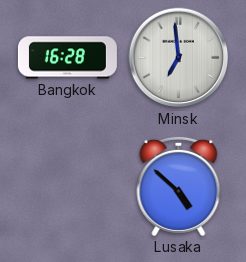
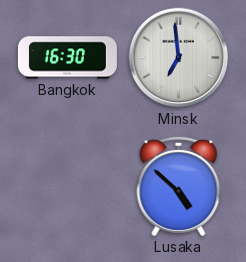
Bangkok: 16:28 -> 16:30
